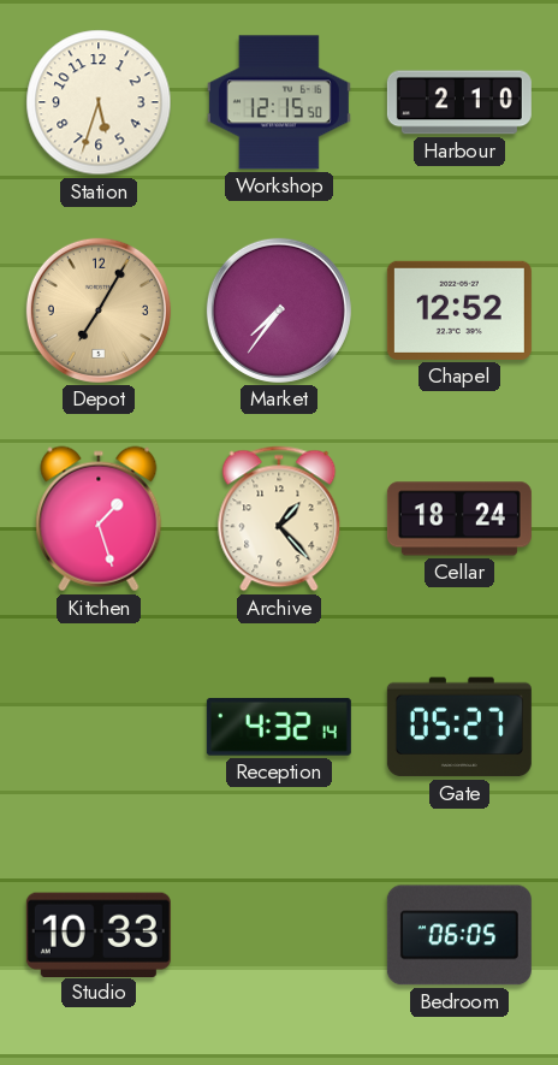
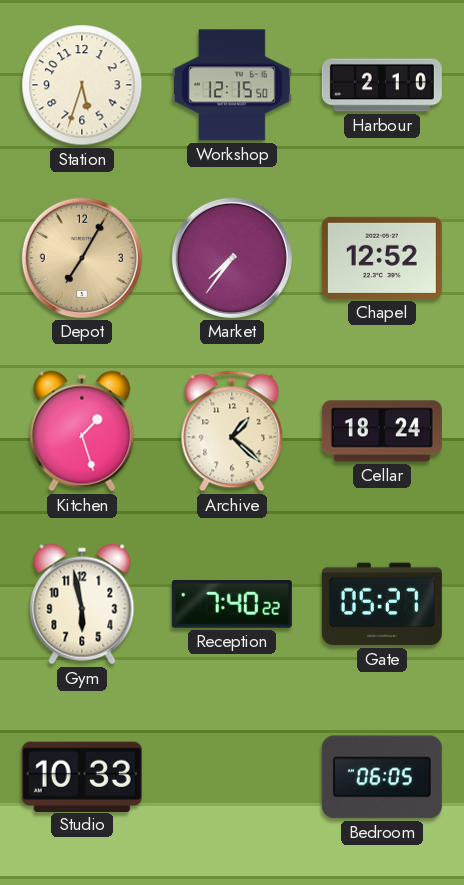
Archive: 1:23 -> 1:22
Gym: none -> 5:58
Reception: 4:32 -> 7:40
